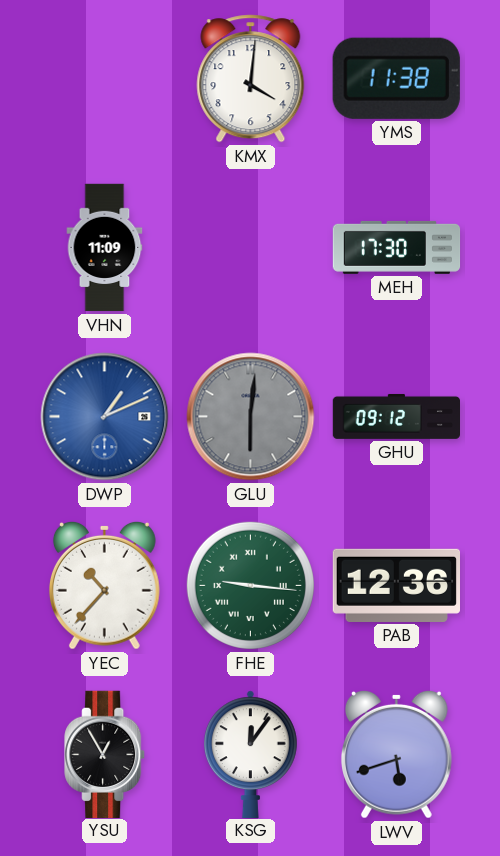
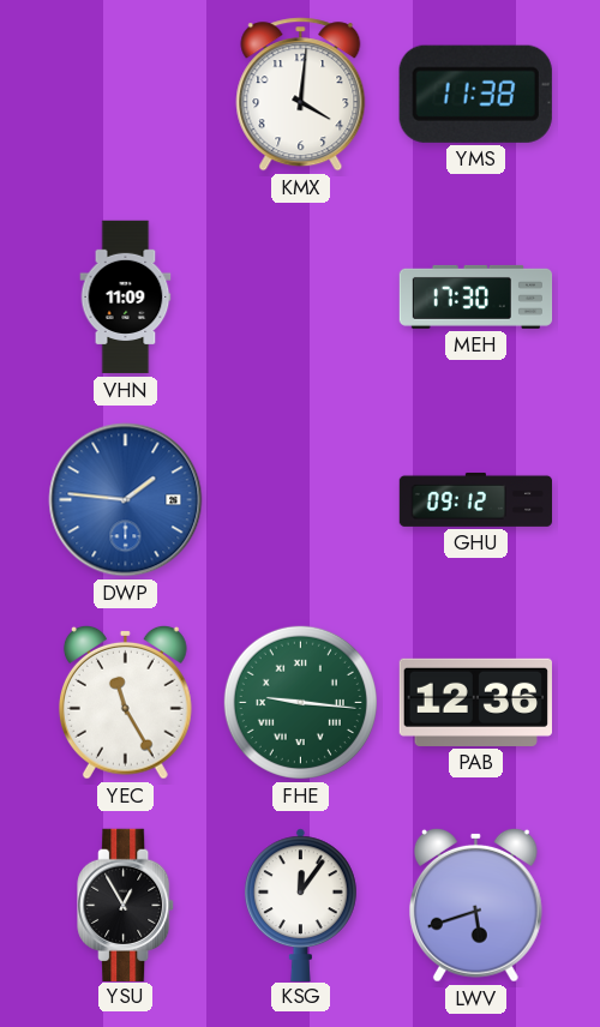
DWP: 1:11 -> 1:46
GLU: 6:01 -> none
YEC: 10:37 -> 11:25
